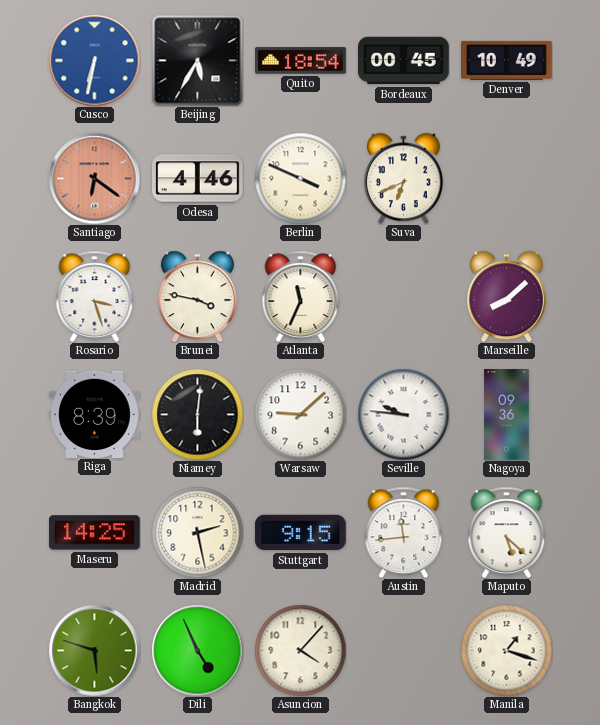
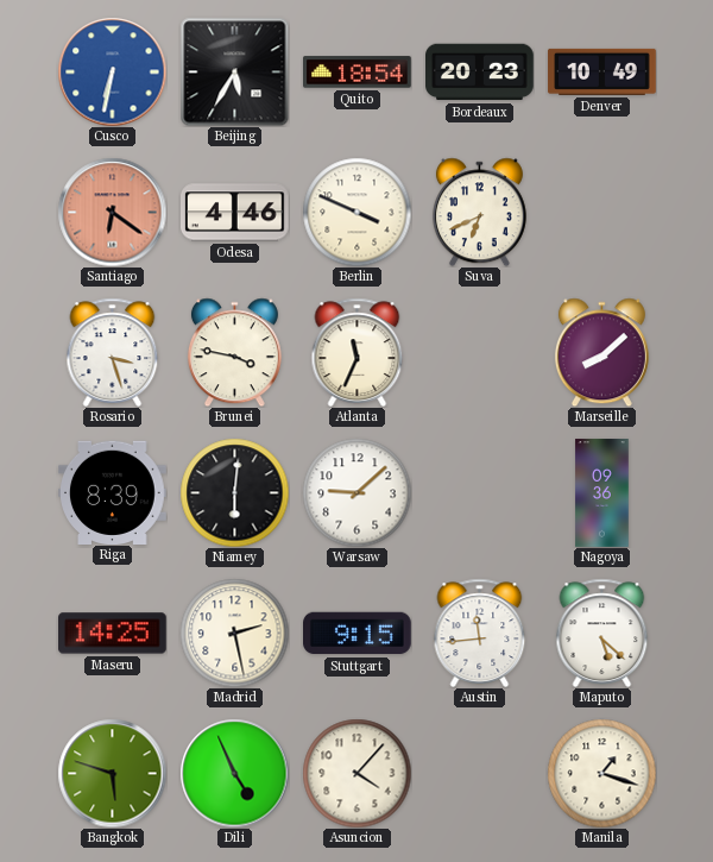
Bordeaux: 00:45 -> 20:23
Seville: 9:46 -> none
